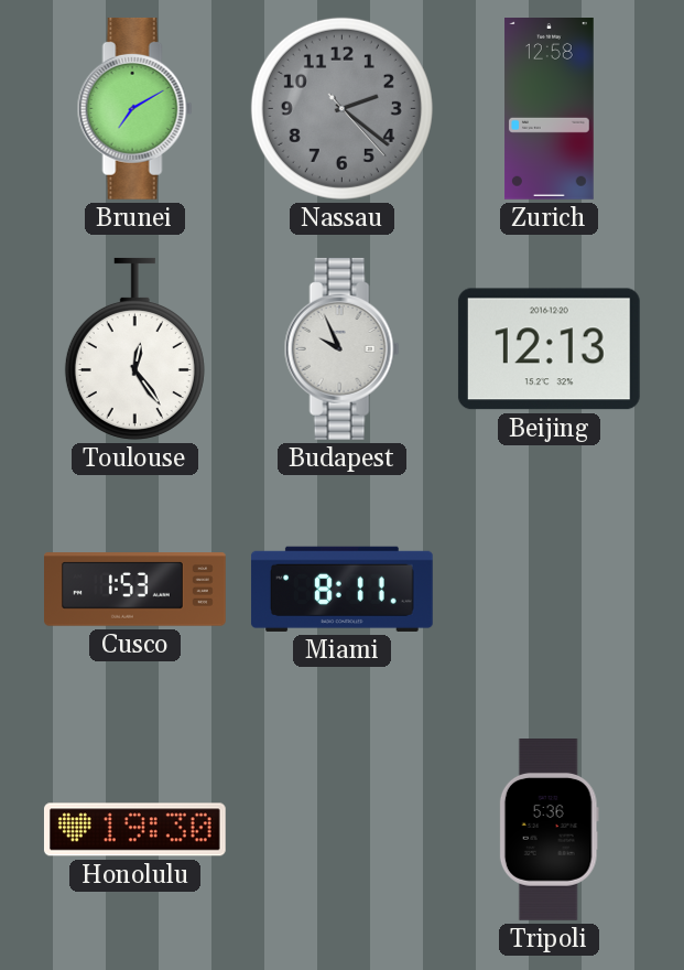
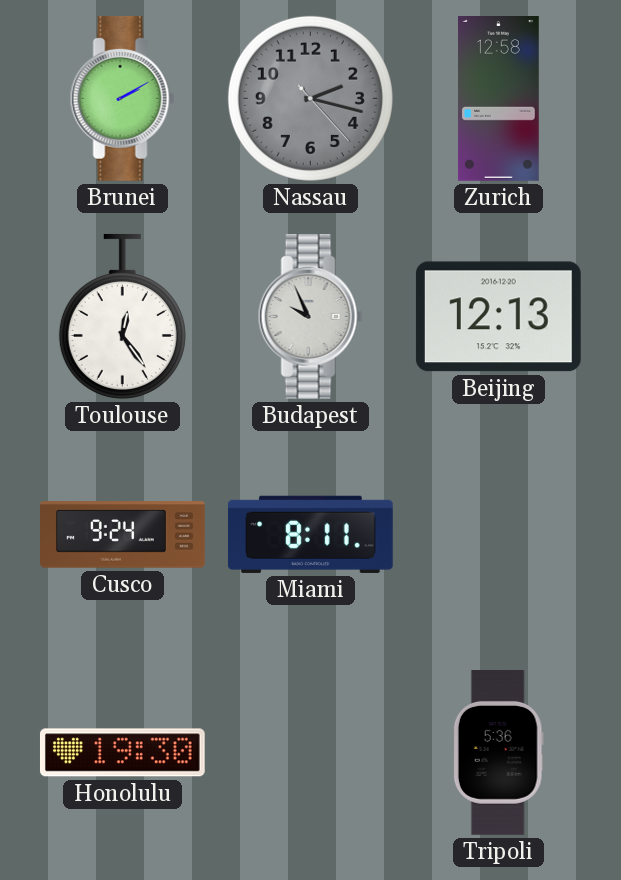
Brunei: 7:10 -> 2:10
Nassau: 2:21 -> 2:17
Cusco: 1:53 -> 9:24
